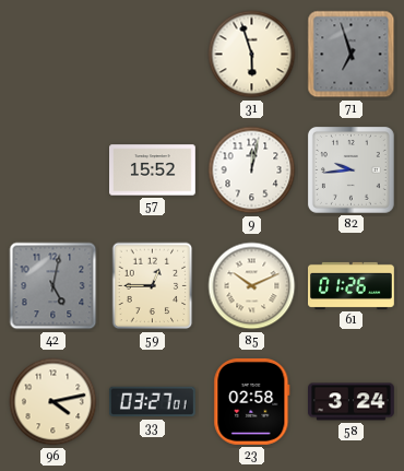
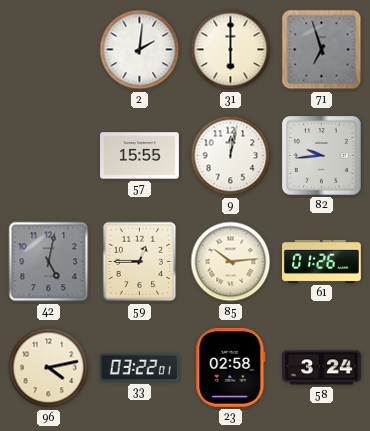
2: none -> 2:01
31: 5:57 -> 6:00
57: 15:52 -> 15:55
85: 10:11 -> 10:14
33: 03:27 -> 03:22
